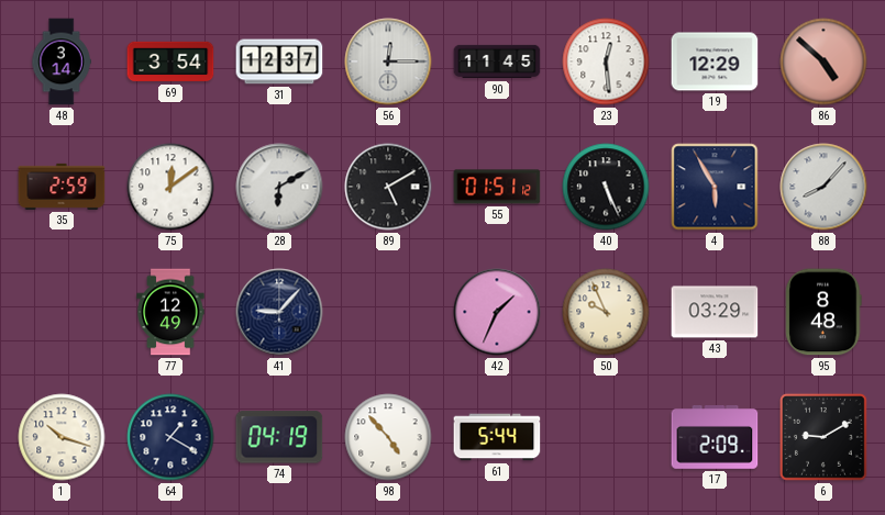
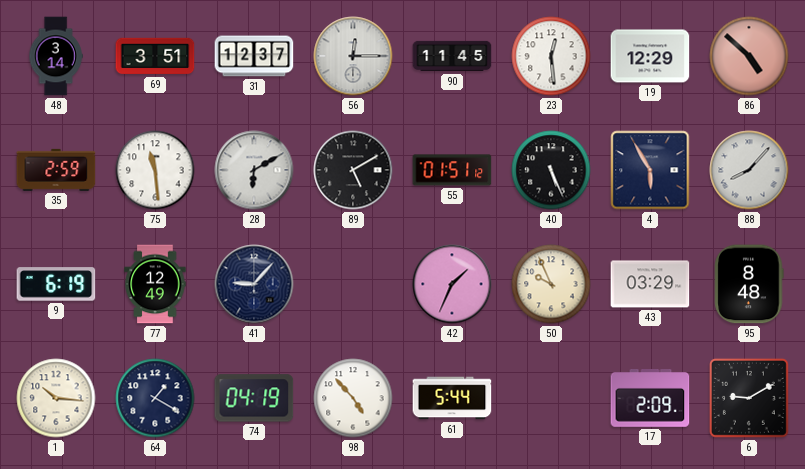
69: 3:54 -> 3:51
75: 12:09 -> 11:29
9: none -> 6:19
1: 10:18 -> 10:16
